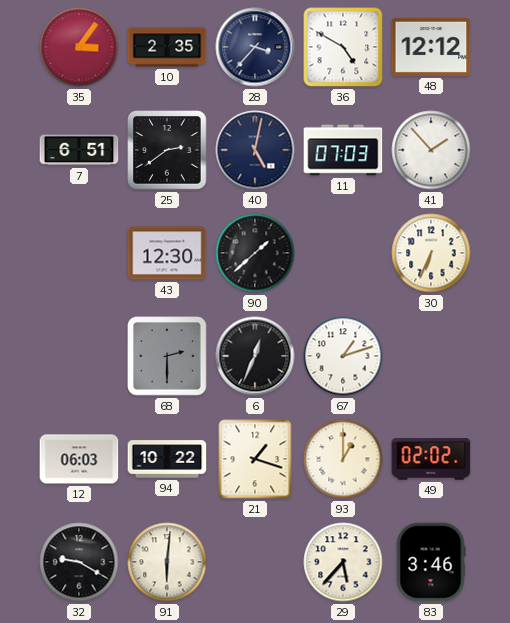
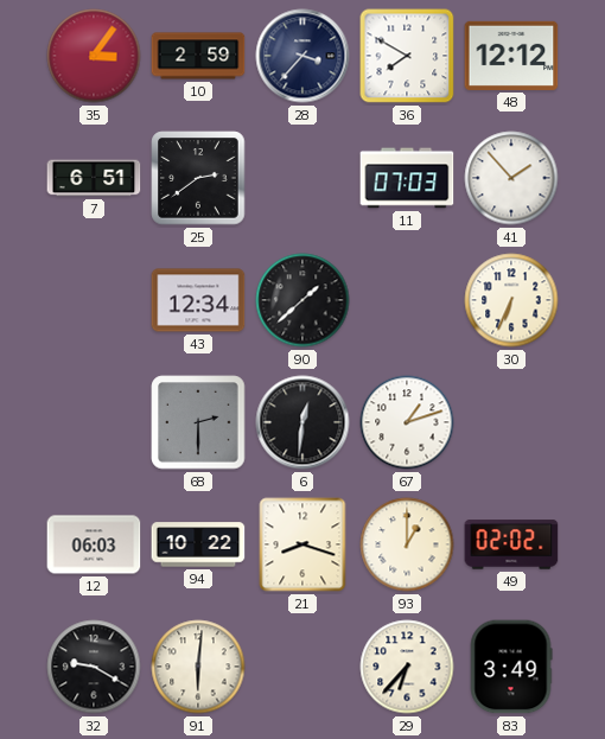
10: 2:35 -> 2:59
36: 4:50 -> 7:50
40: 5:02 -> none
43: 12:30 -> 12:34
6: 12:34 -> 12:31
21: 1:18 -> 8:18
29: 5:37 -> 6:37
83: 3:46 -> 3:49
